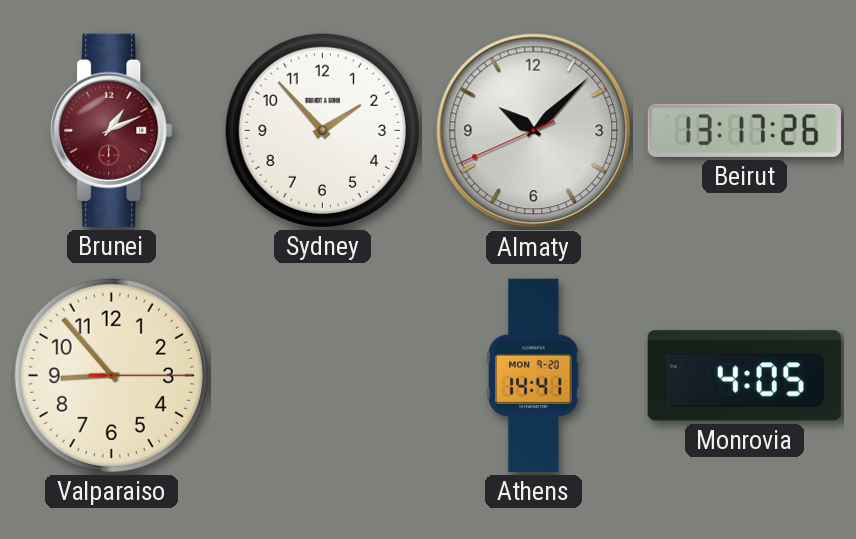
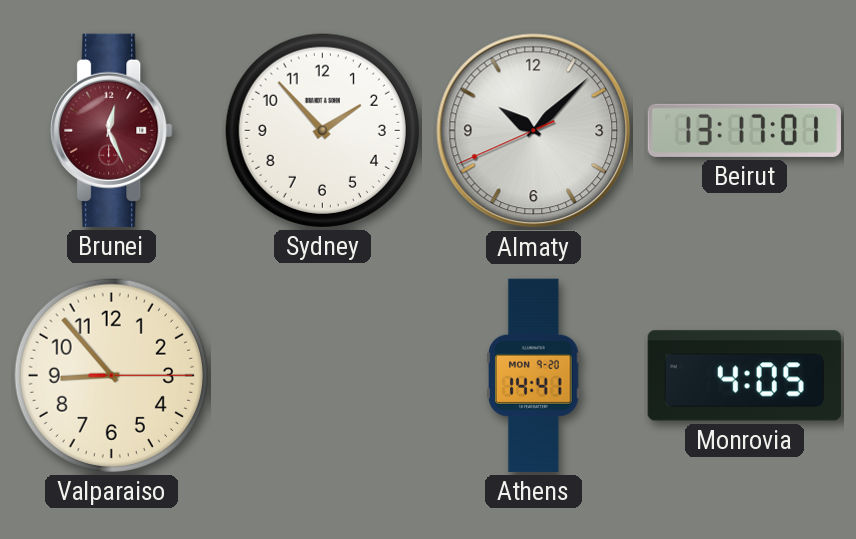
Brunei: 1:11 -> 12:26
Beirut: 13:17:26 -> 13:17:01
